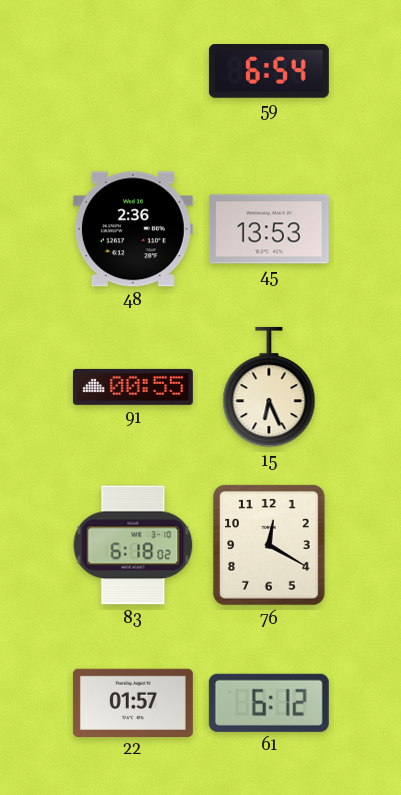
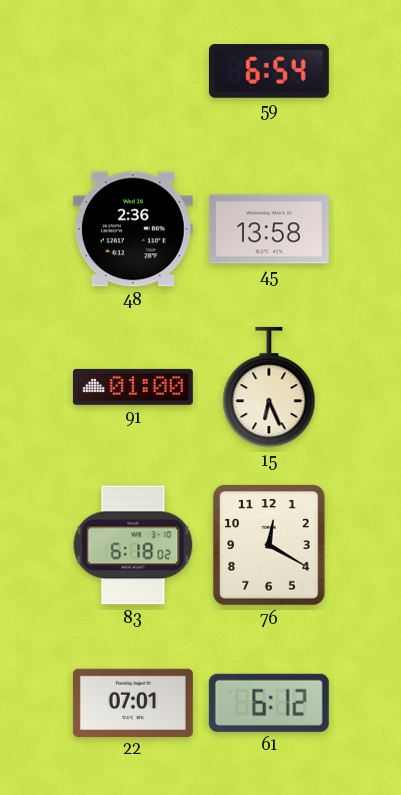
45: 13:53 -> 13:58
91: 00:55 -> 01:00
22: 01:57 -> 07:01
